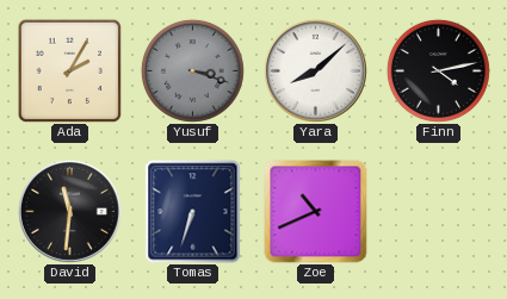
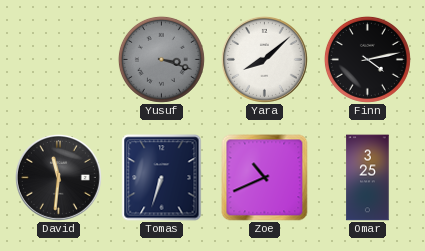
Ada: 2:05 -> none
Omar: none -> 3:25
